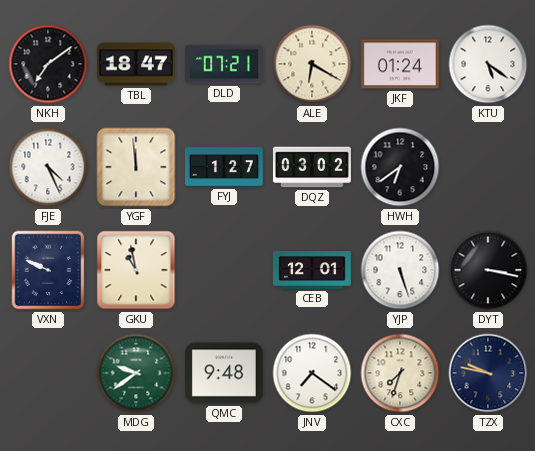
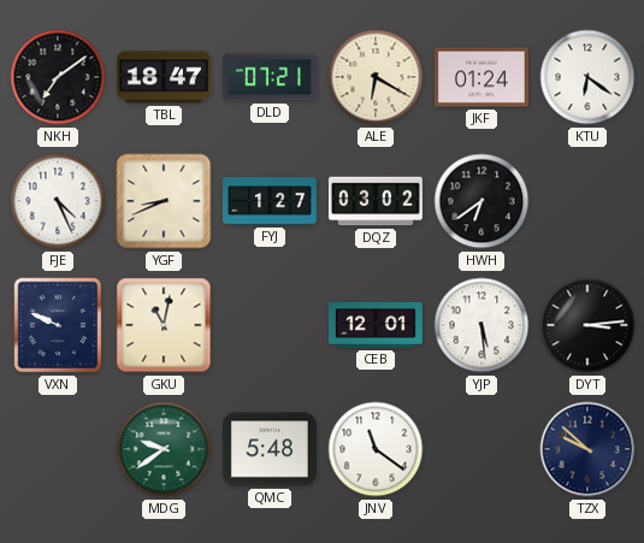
KTU: 5:21 -> 6:21
YGF: 11:59 -> 8:41
GKU: 10:58 -> 11:02
YJP: 5:27 -> 5:29
DYT: 3:17 -> 3:14
QMC: 9:48 -> 5:48
JNV: 7:21 -> 11:21
CXC: 7:33 -> none
TZX: 9:47 -> 9:52
